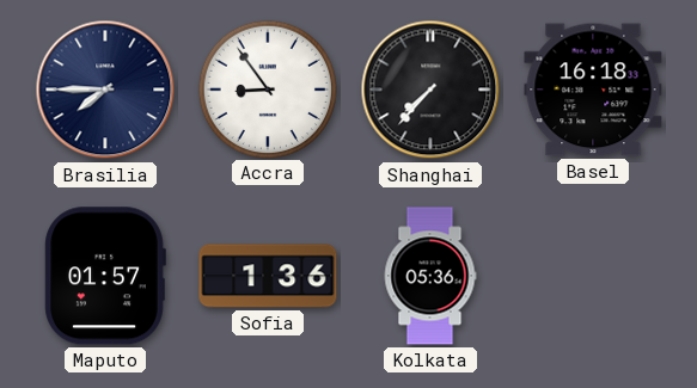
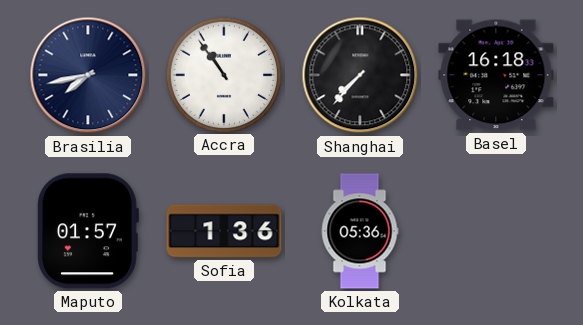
Brasilia: 7:45 -> 7:43
Accra: 8:54 -> 10:54
